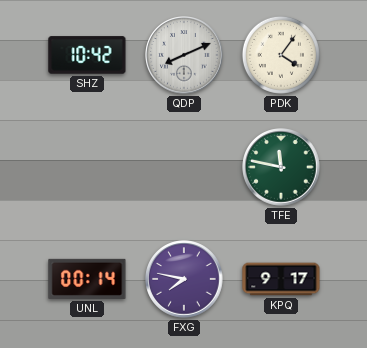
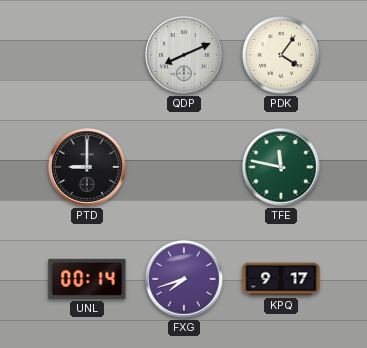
SHZ: 10:42 -> none
PTD: none -> 9:00
FXG: 7:47 -> 7:42
